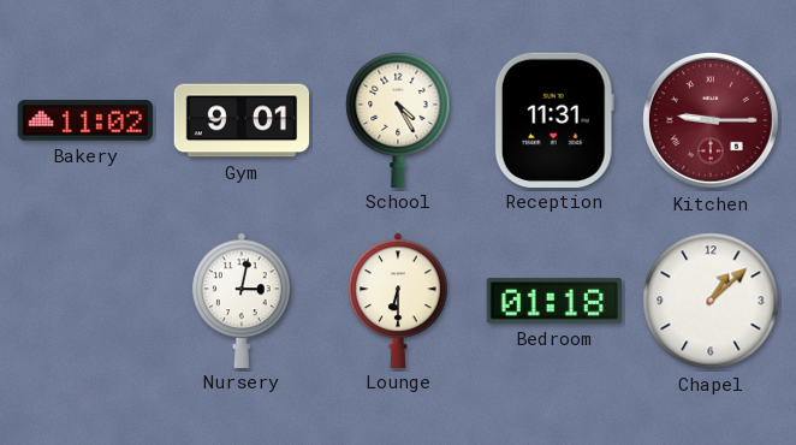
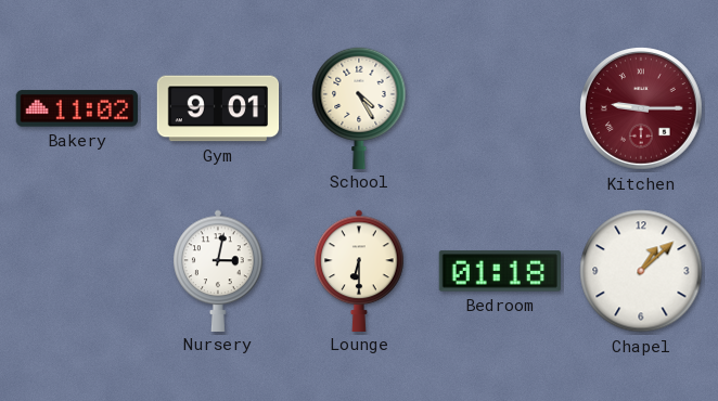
Reception: 11:31 -> none
